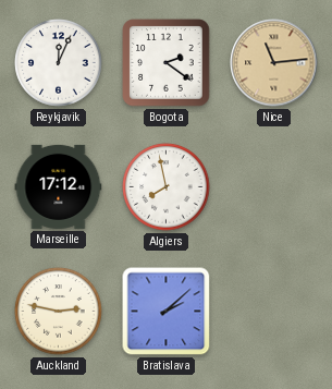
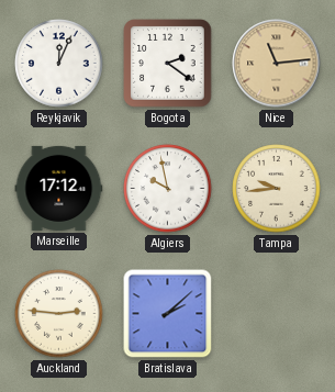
Algiers: 7:58 -> 9:58
Tampa: none -> 9:44
Auckland: 2:47 -> 2:46
